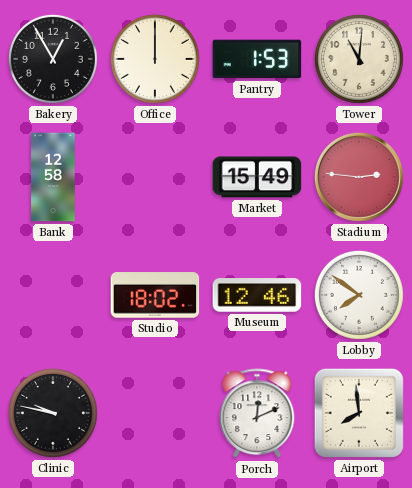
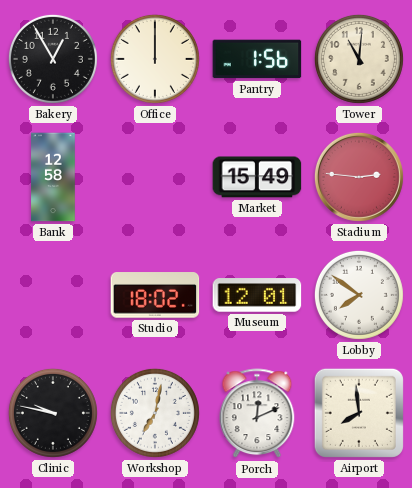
Pantry: 1:53 -> 1:56
Museum: 12:46 -> 12:01
Workshop: none -> 7:02
